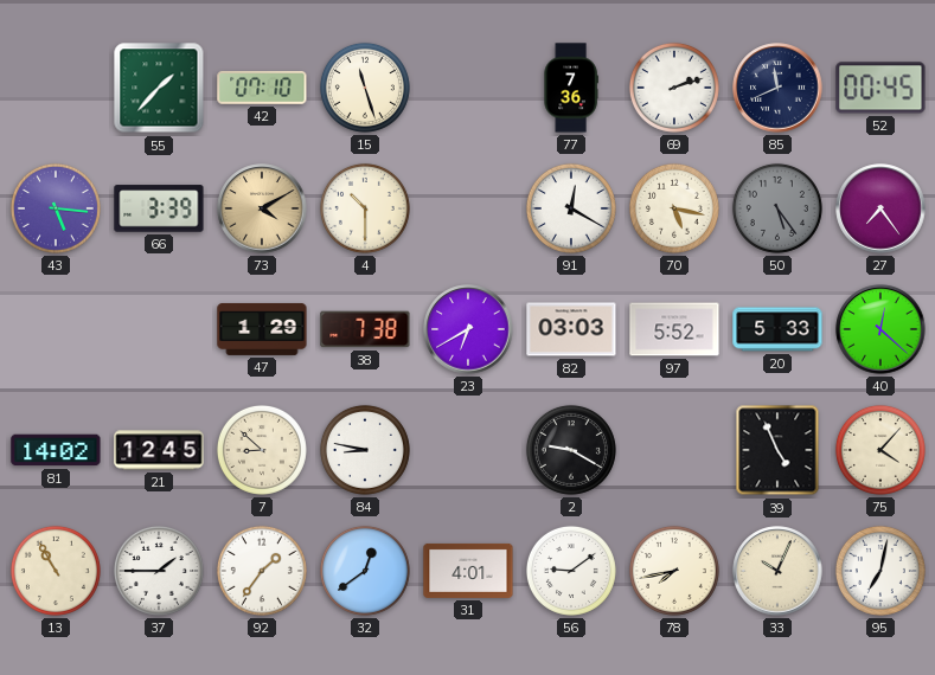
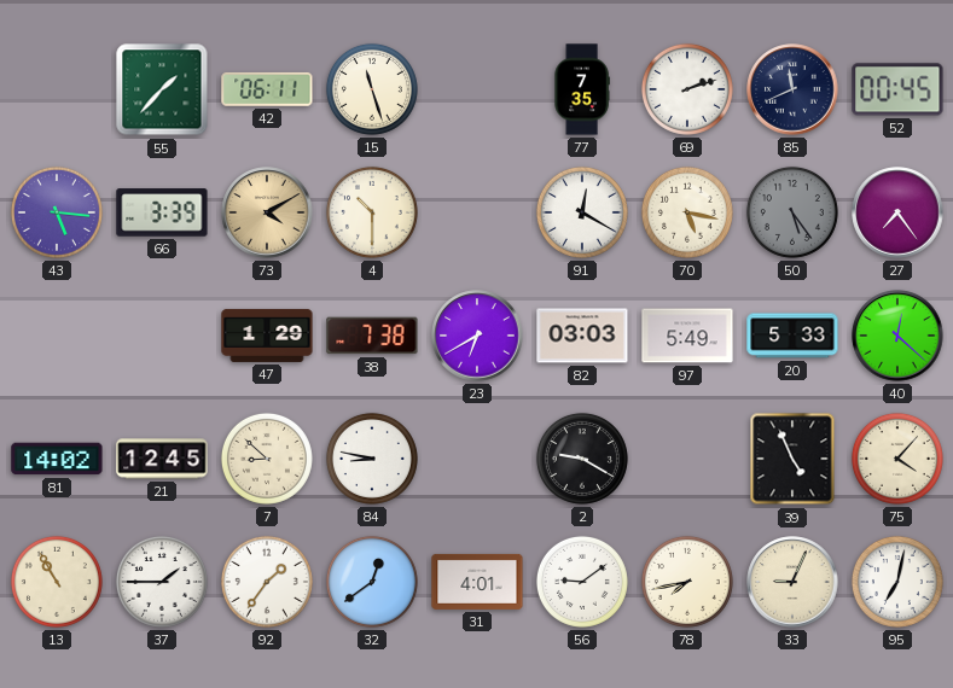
42: 07:10 -> 06:11
77: 7:36 -> 7:35
97: 5:52 -> 5:49
33: 10:04 -> 9:04
